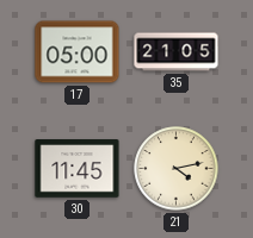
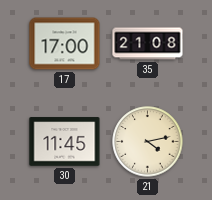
17: 05:00 -> 17:00
35: 21:05 -> 21:08
